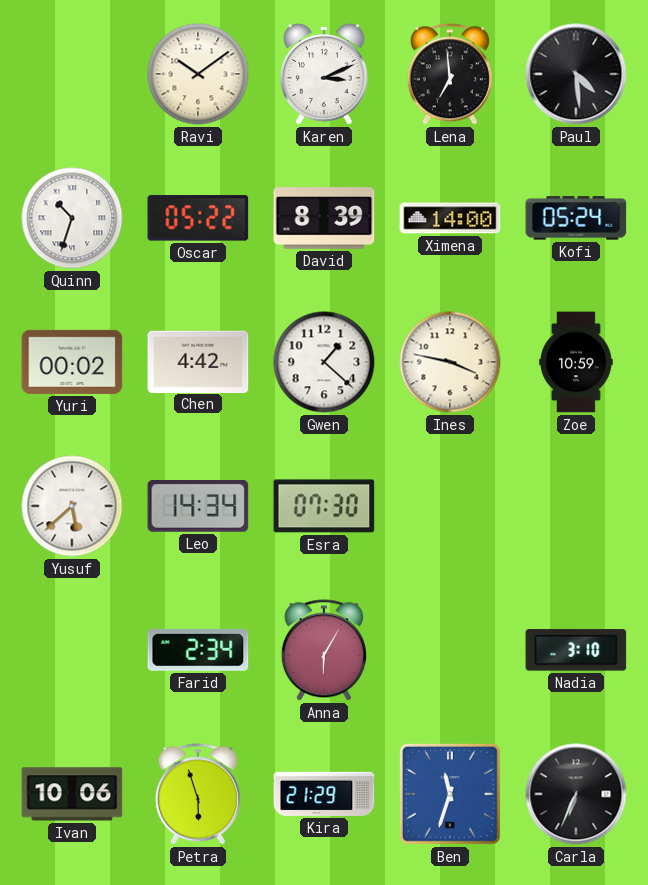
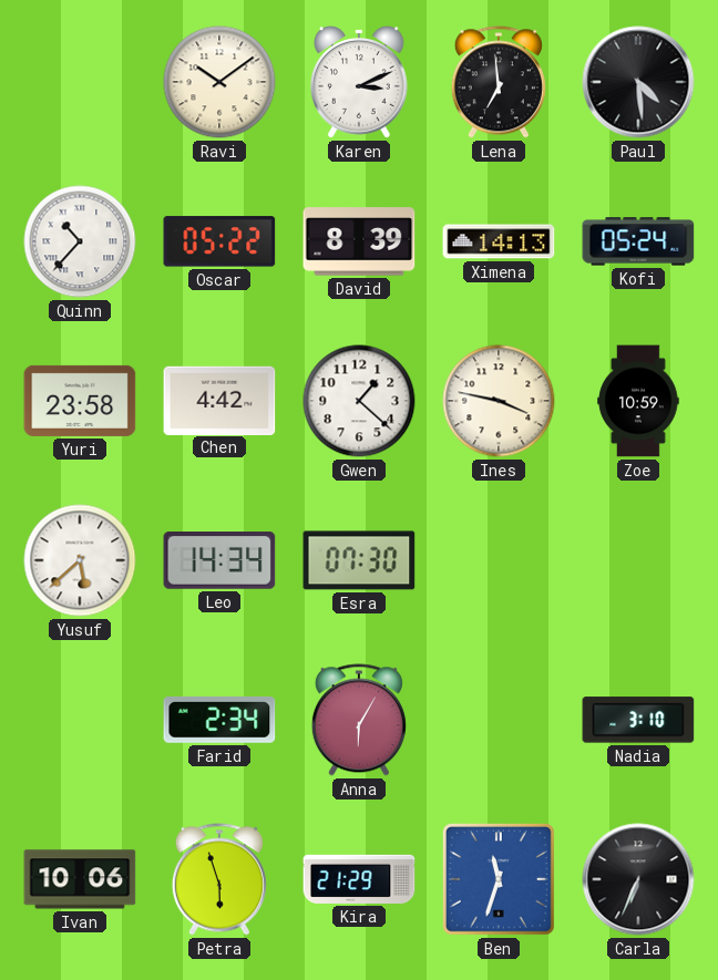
Quinn: 10:33 -> 10:37
Ximena: 14:00 -> 14:13
Yuri: 00:02 -> 23:58
